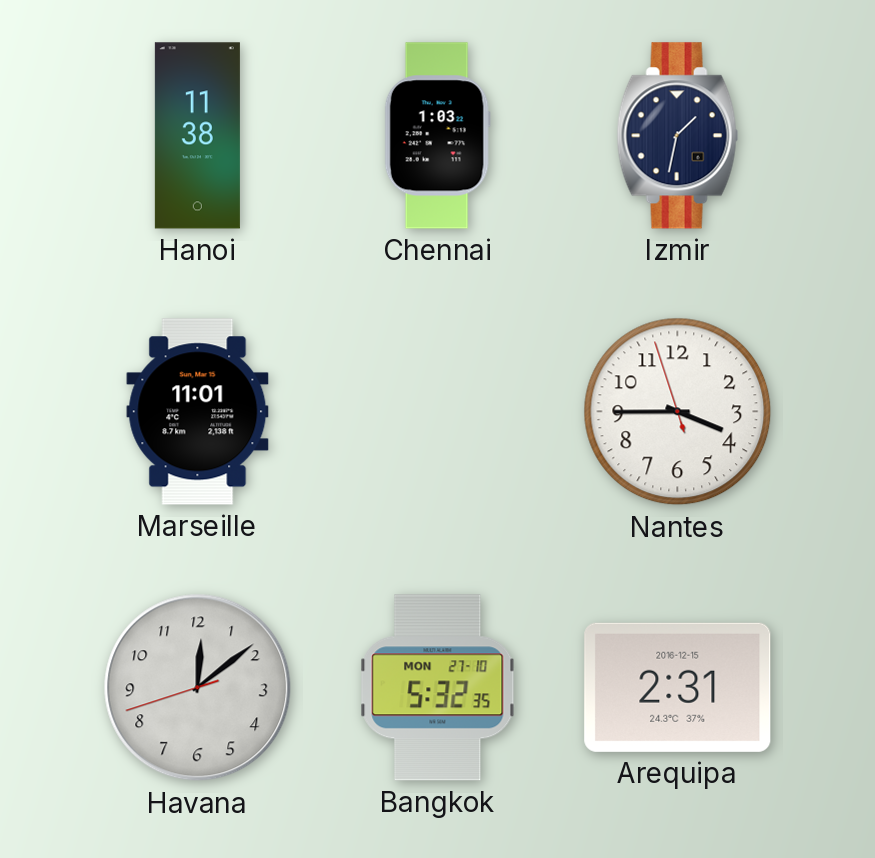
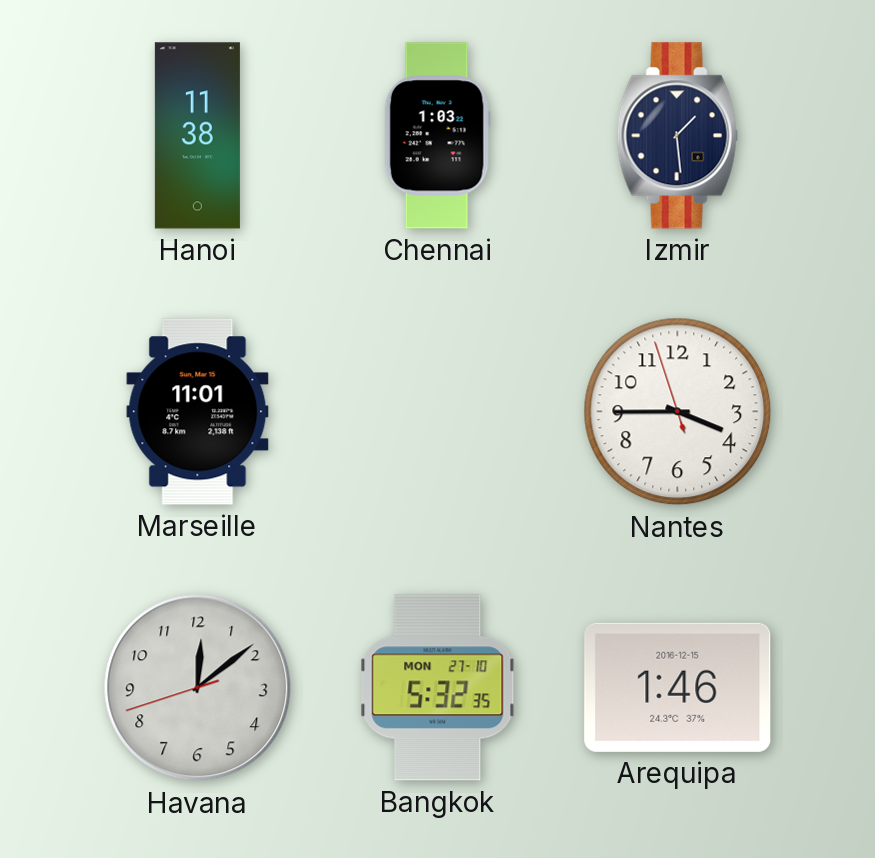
Izmir: 1:32 -> 1:29
Arequipa: 2:31 -> 1:46
